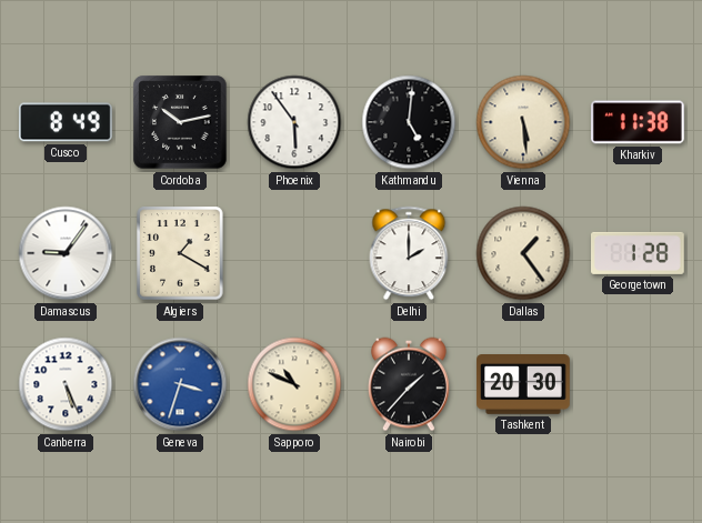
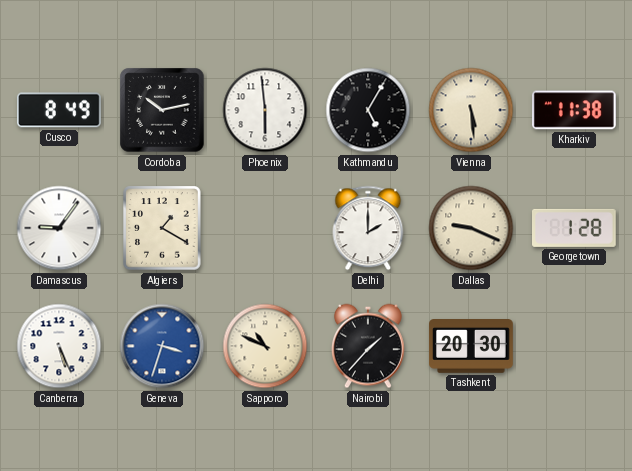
Phoenix: 5:54 -> 5:59
Kathmandu: 5:01 -> 5:05
Dallas: 1:24 -> 9:19
